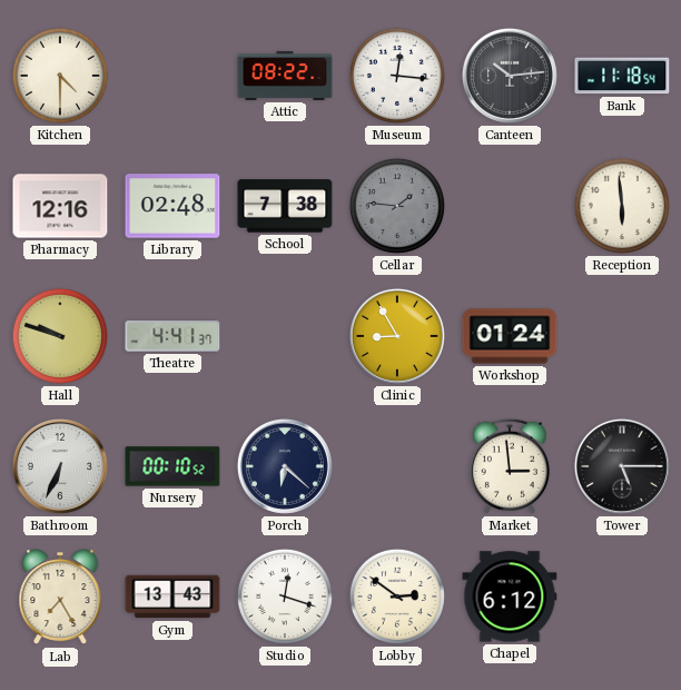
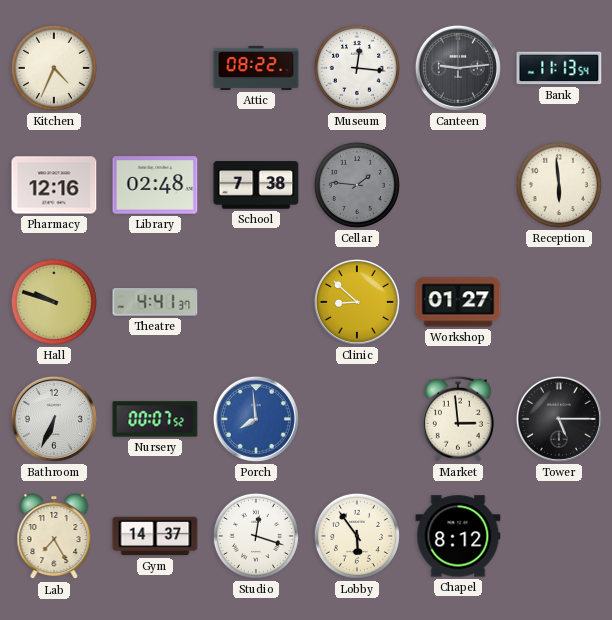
Kitchen: 4:30 -> 4:34
Canteen: 10:14 -> 9:14
Bank: 11:18 -> 11:13
Clinic: 8:55 -> 8:52
Workshop: 01:24 -> 01:27
Nursery: 00:10 -> 00:07
Porch: 6:22 -> 7:59
Porch dial: navy -> blue
Gym: 13:43 -> 14:37
Lobby: 2:51 -> 5:54
Chapel: 6:12 -> 8:12
